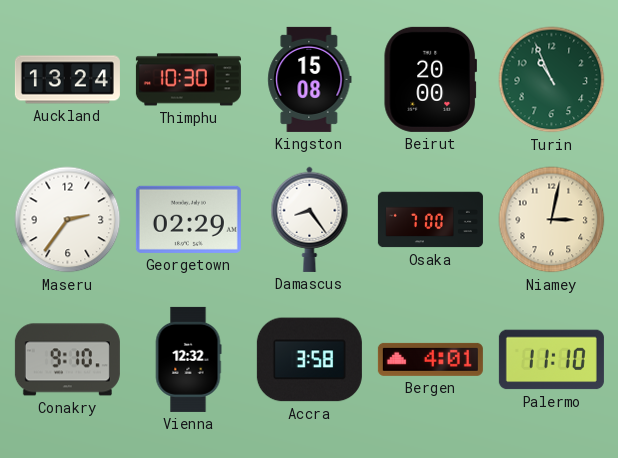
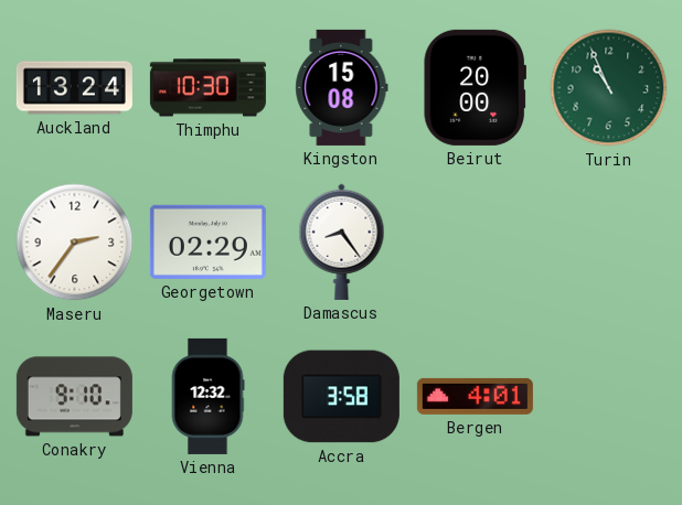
Osaka: 7:00 -> none
Niamey: 3:02 -> none
Palermo: 11:10 -> none
